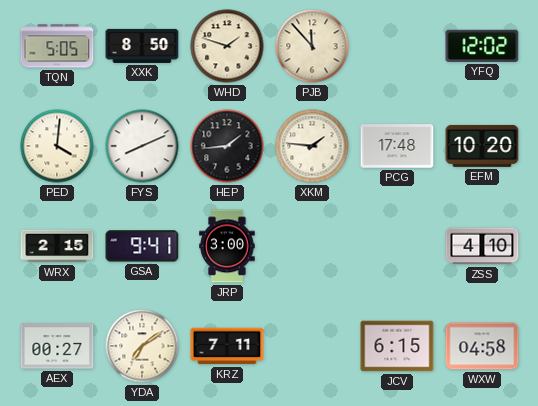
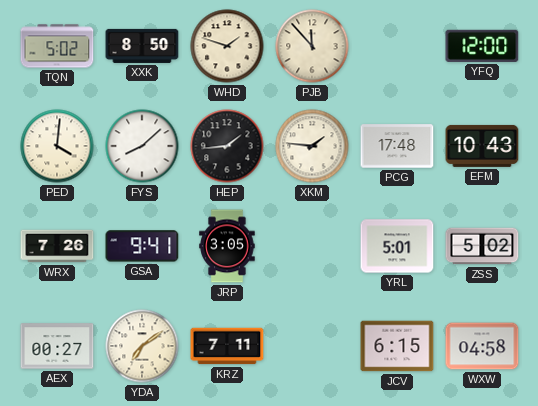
TQN: 5:05 -> 5:02
YFQ: 12:02 -> 12:00
FYS: 8:11 -> 8:08
EFM: 10:20 -> 10:43
WRX: 2:15 -> 7:26
JRP: 3:00 -> 3:05
YRL: none -> 5:01
ZSS: 4:10 -> 5:02
